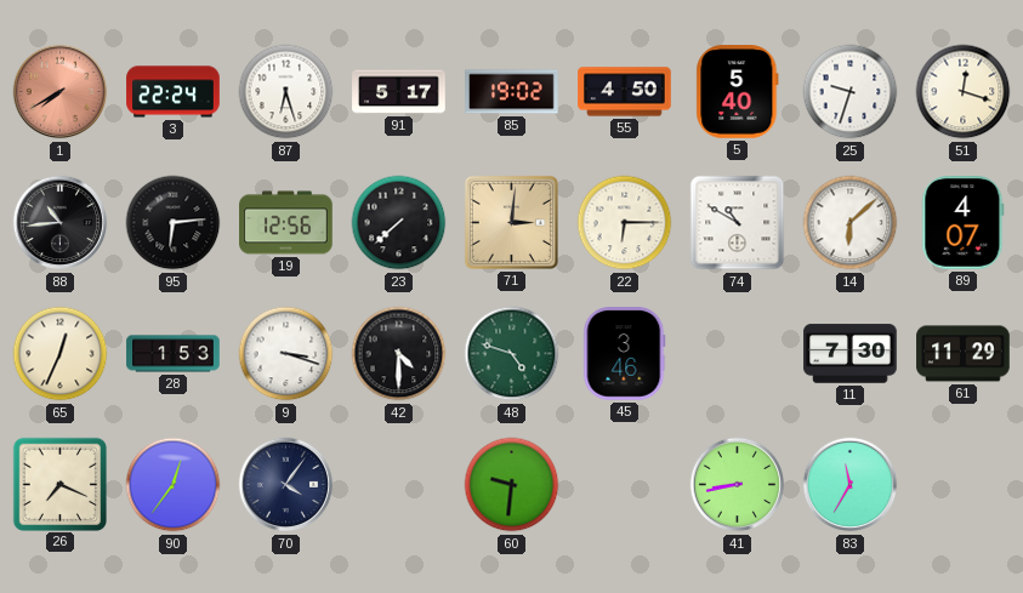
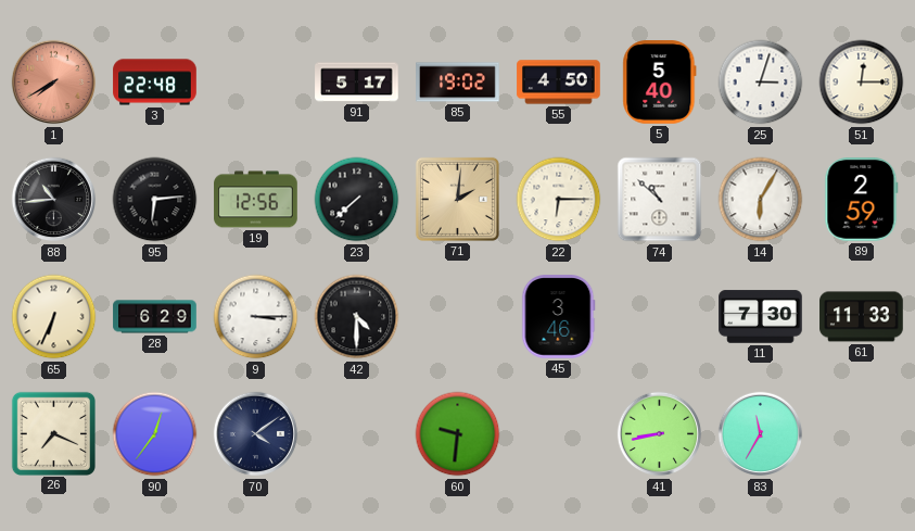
3: 22:24 -> 22:48
87: 6:27 -> none
25: 9:33 -> 3:03
51: 12:18 -> 12:15
71: 3:01 -> 2:01
74: 10:50 -> 10:52
14: 6:08 -> 6:05
89: 4:07 -> 2:59
65: 12:34 -> 6:34
28: 1:53 -> 6:29
9: 3:18 -> 3:15
48: 4:48 -> none
61: 11:29 -> 11:33
70: 4:06 -> 4:09
